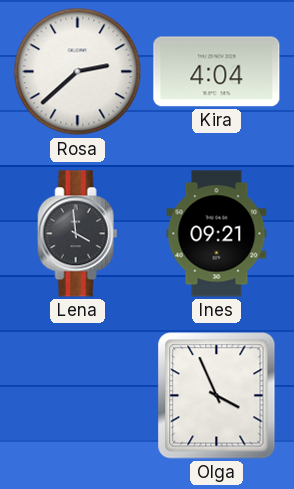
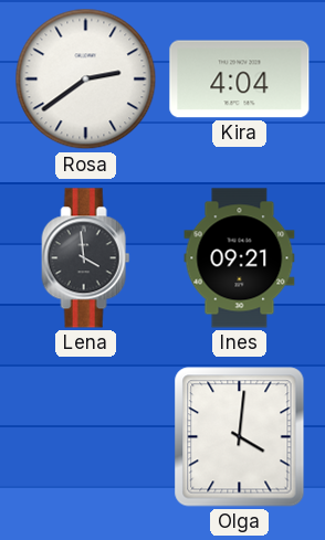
Rosa: 2:38 -> 2:39
Olga: 3:56 -> 4:01
